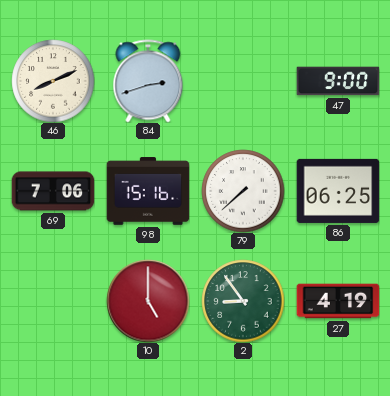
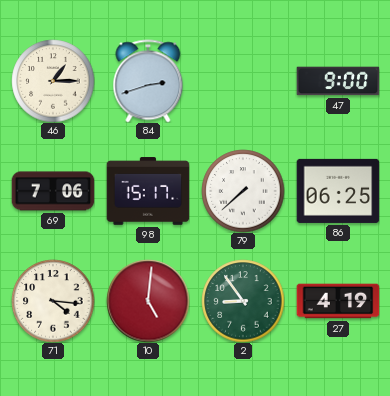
46: 8:11 -> 1:15
98: 15:16 -> 15:17
71: none -> 4:16
10: 5:00 -> 5:01
